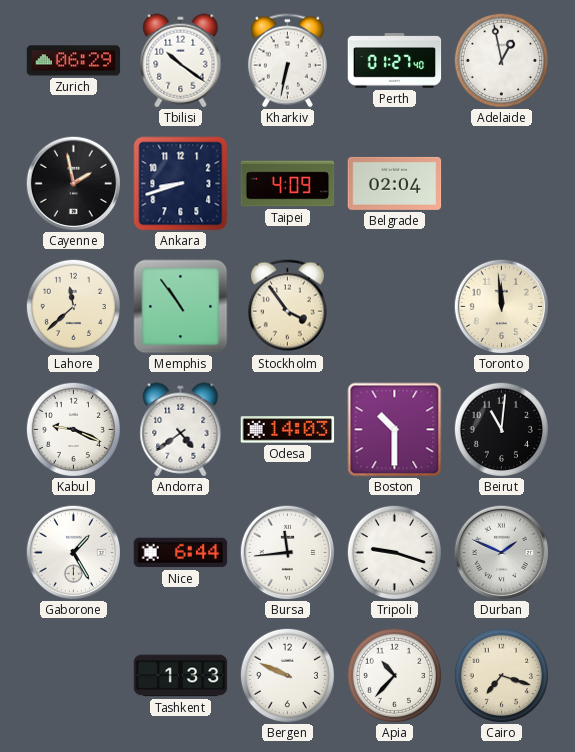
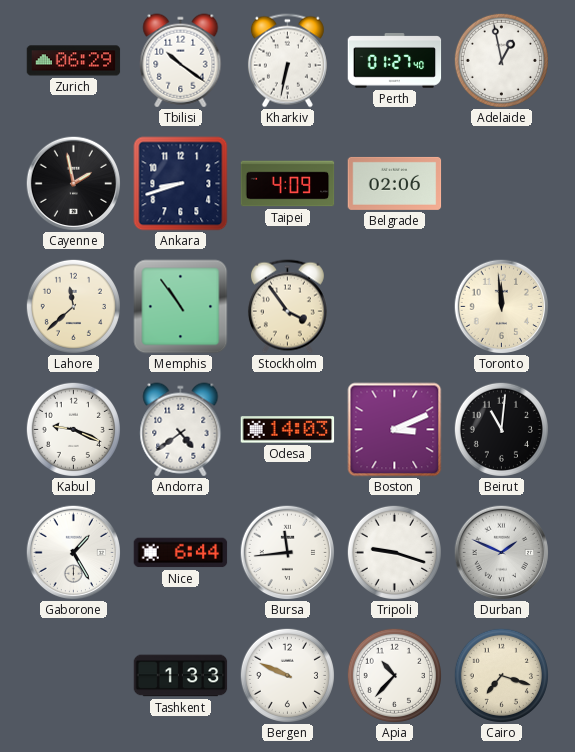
Belgrade: 02:04 -> 02:06
Boston: 10:30 -> 3:11
